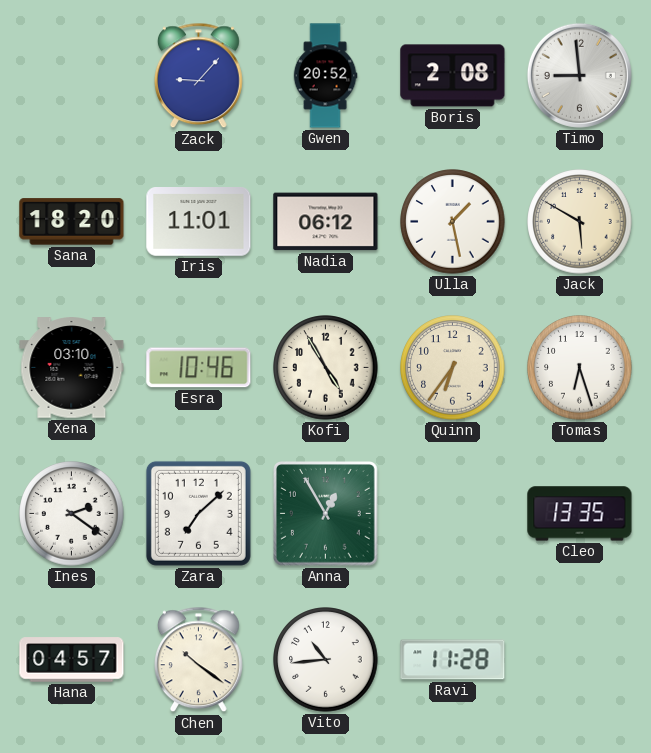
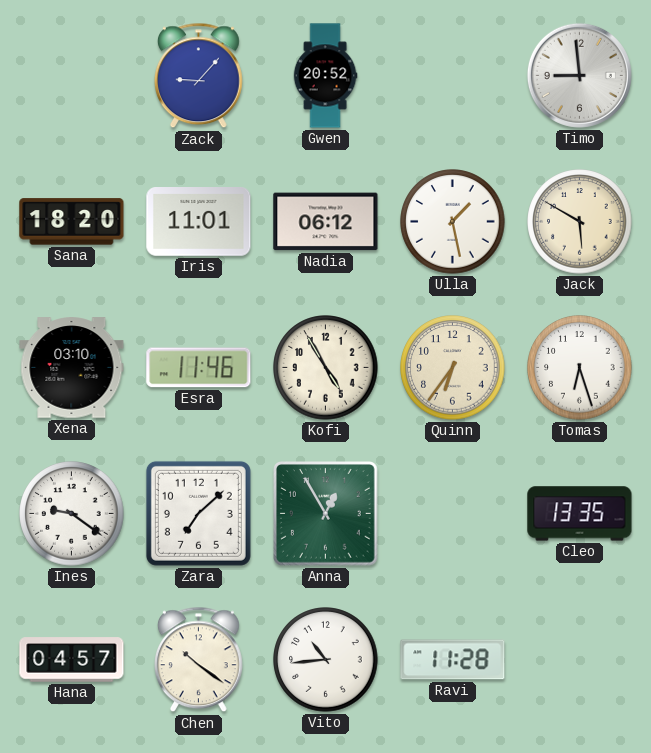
Boris: 2:08 -> none
Esra: 10:46 -> 11:46
Ines: 2:21 -> 9:21
